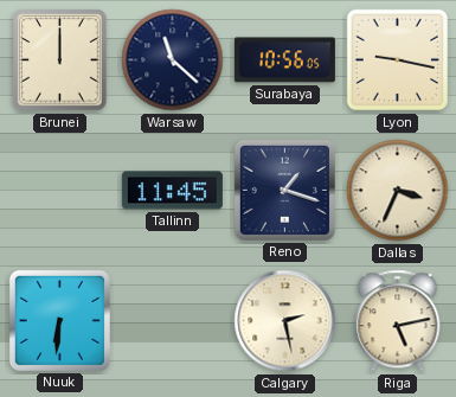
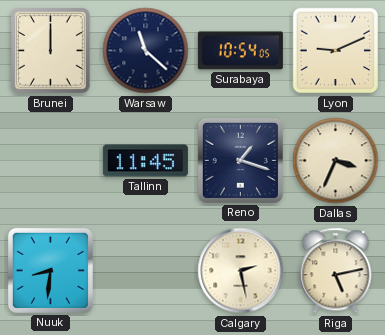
Surabaya: 10:56 -> 10:54
Lyon: 9:17 -> 9:11
Nuuk: 6:31 -> 8:31
